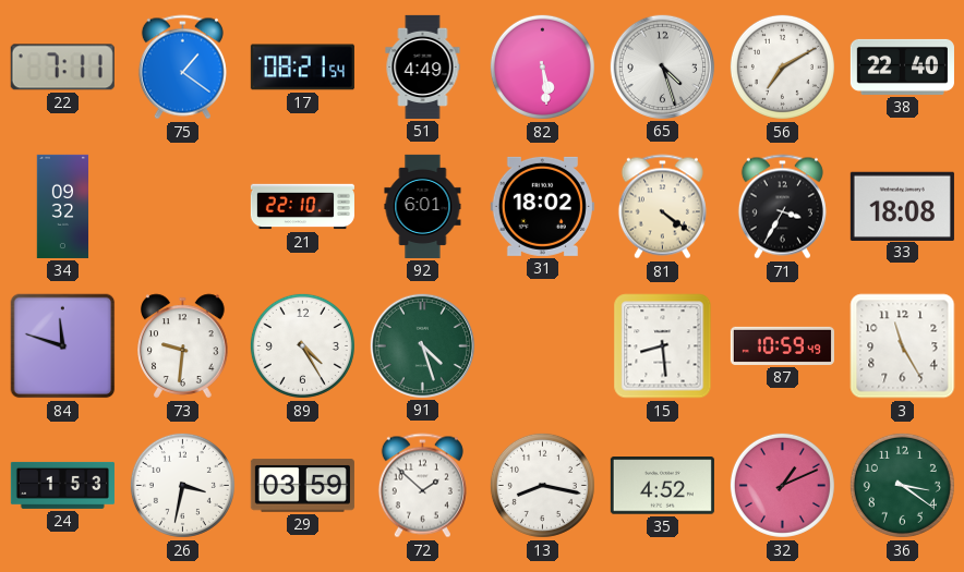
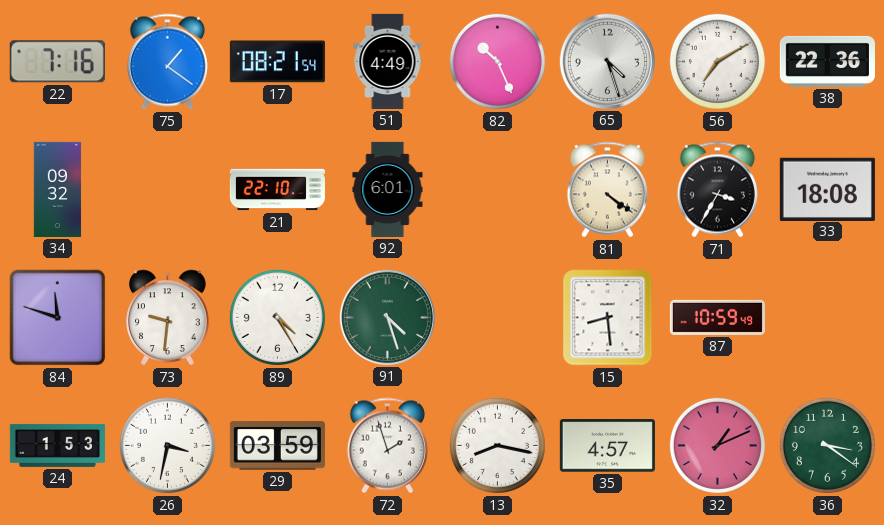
22: 7:11 -> 7:16
82: 5:29 -> 10:26
38: 22:40 -> 22:36
31: 18:02 -> none
3: 11:25 -> none
72: 1:52 -> 1:57
35: 4:52 -> 4:57
